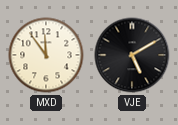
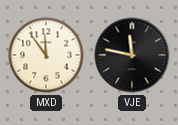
VJE: 5:10 -> 11:47
